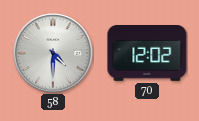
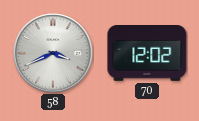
58: 4:30 -> 3:41
